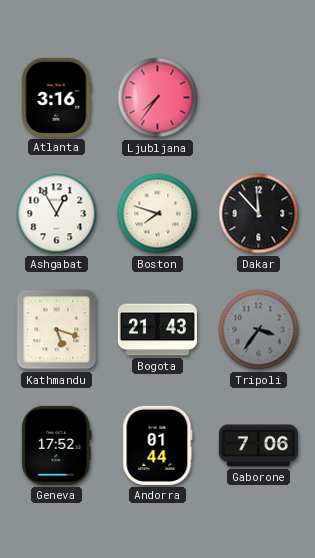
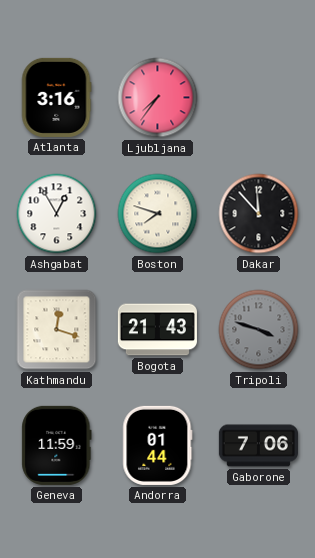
Kathmandu: 5:18 -> 12:18
Tripoli: 3:36 -> 3:48
Geneva: 17:52 -> 11:59
